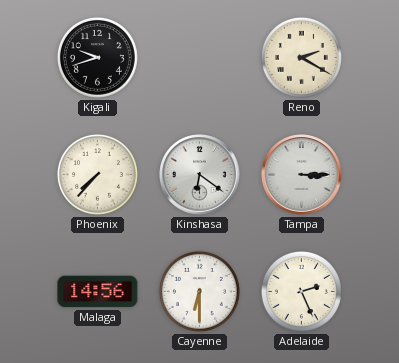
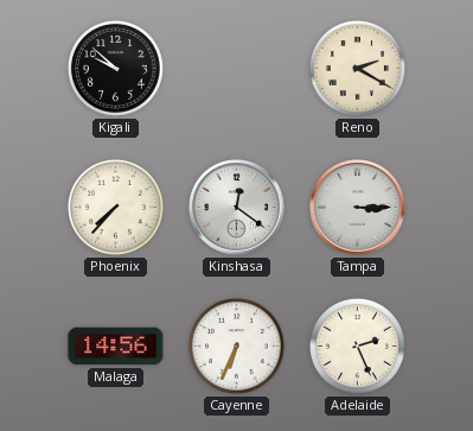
Kigali: 9:42 -> 9:52
Kinshasa: 6:21 -> 12:21
Cayenne: 6:30 -> 6:34
